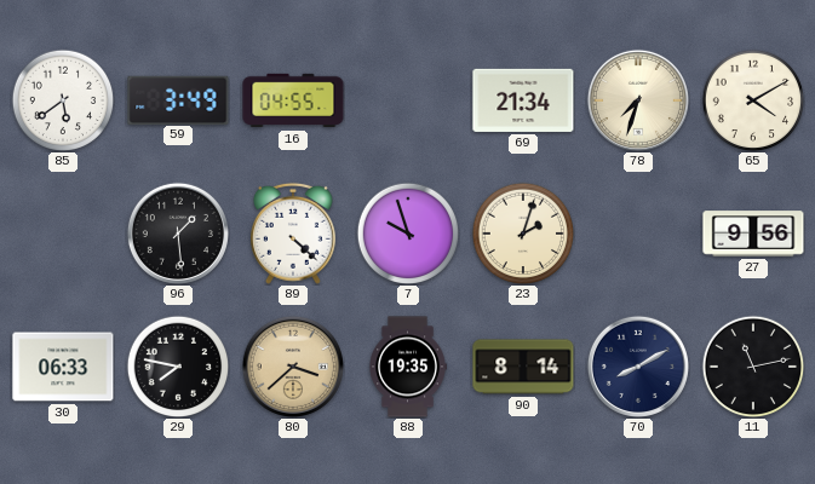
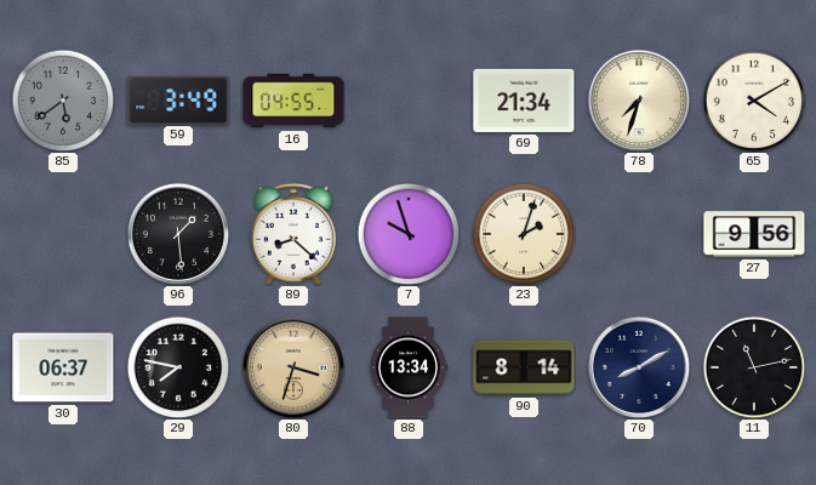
85 dial: white -> grey
89: 4:22 -> 8:22
30: 06:33 -> 06:37
80: 3:38 -> 3:33
88: 19:35 -> 13:34
